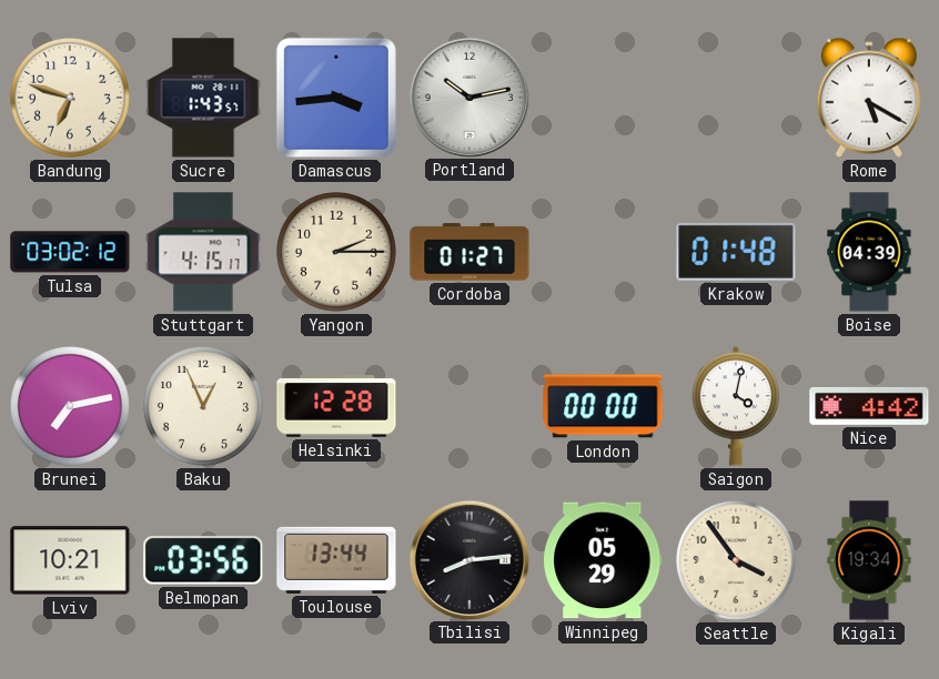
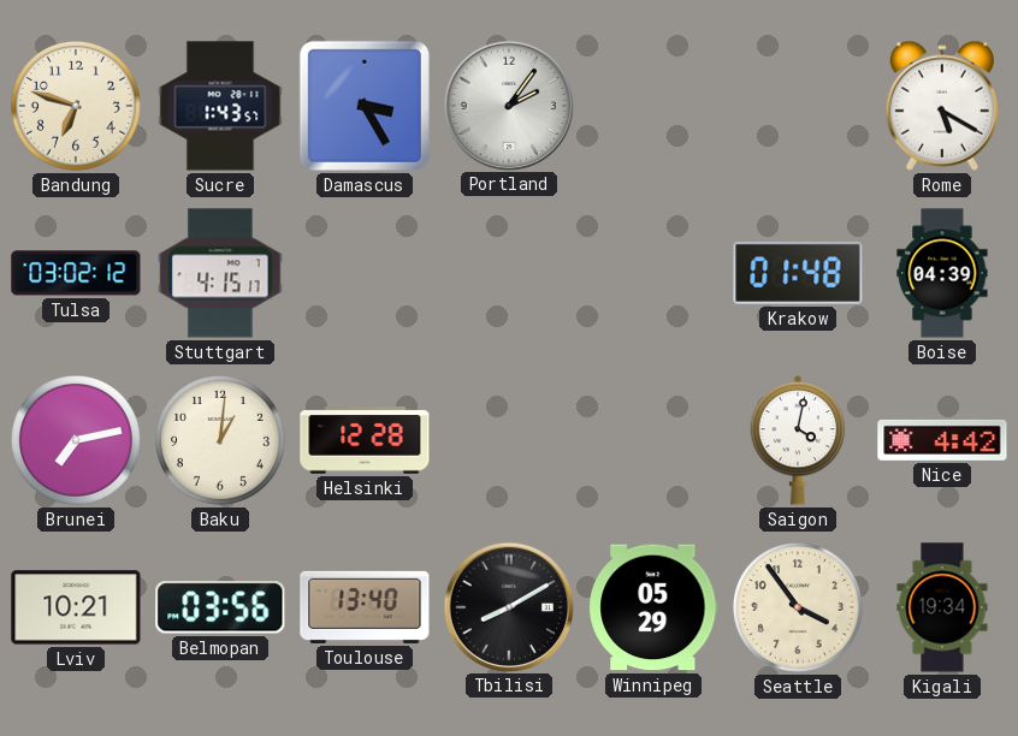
Damascus: 3:44 -> 3:25
Portland: 10:13 -> 2:06
Yangon: 2:15 -> none
Cordoba: 01:27 -> none
Baku: 12:56 -> 1:01
London: 00:00 -> none
Toulouse: 13:44 -> 13:40
Tbilisi: 8:14 -> 8:10
